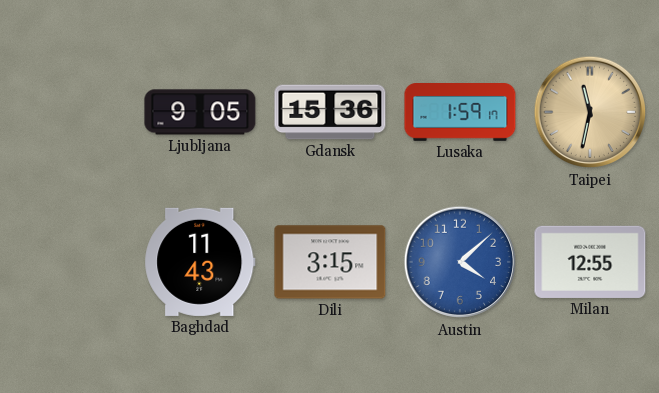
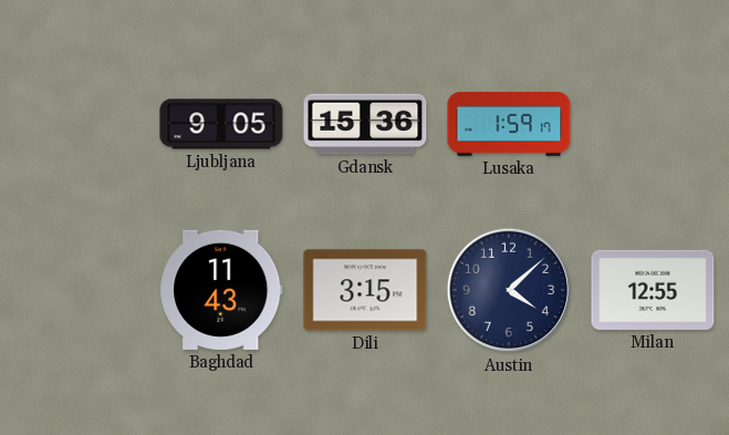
Taipei: 11:32 -> none
Austin dial: blue -> navy
